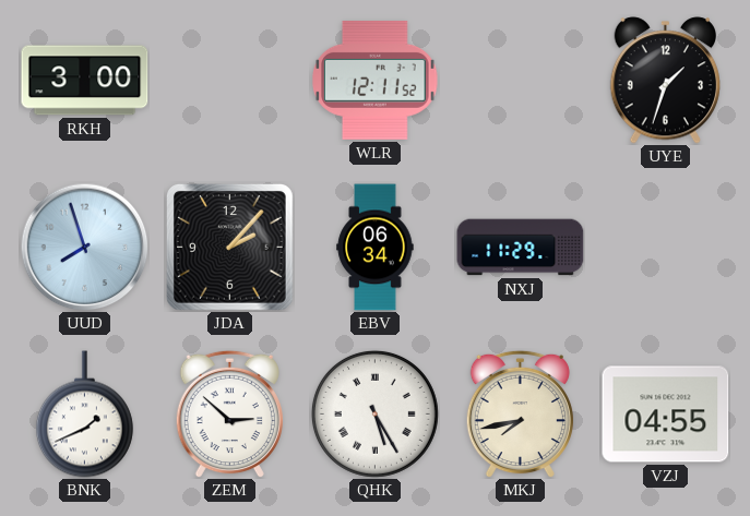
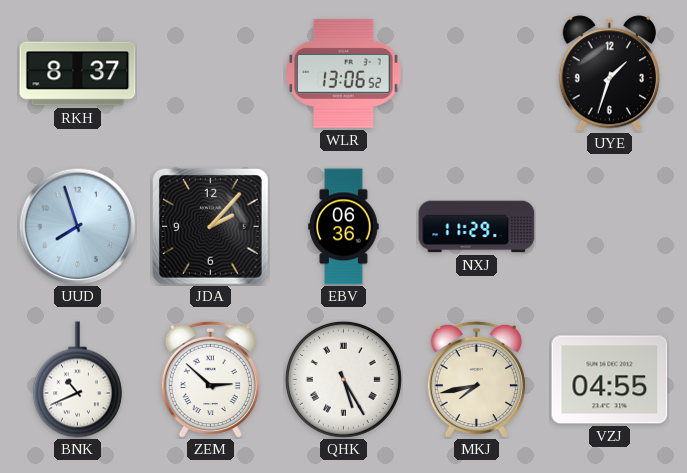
RKH: 3:00 -> 8:37
WLR: 12:11 -> 13:06
EBV: 06:34 -> 06:36
BNK: 1:41 -> 10:41
